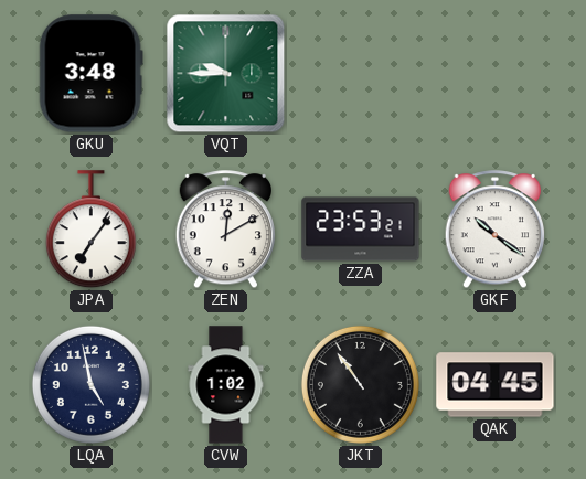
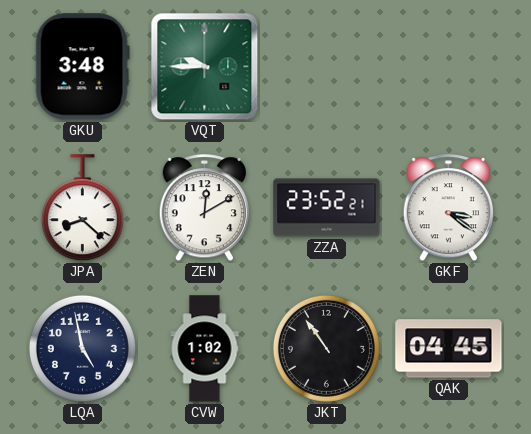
JPA: 7:06 -> 8:22
ZZA: 23:53 -> 23:52
GKF: 10:21 -> 3:21
